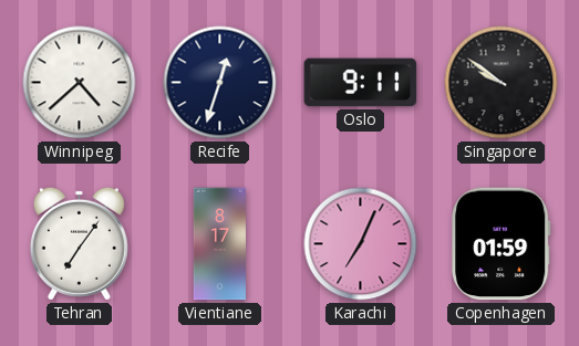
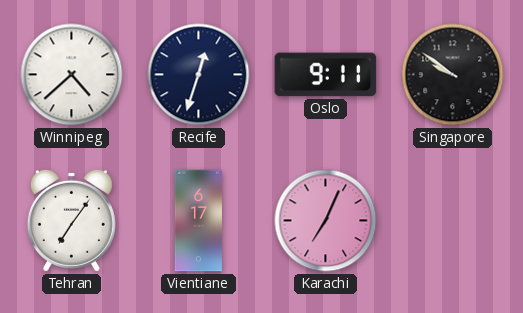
Vientiane: 8:17 -> 6:17
Copenhagen: 01:59 -> none
